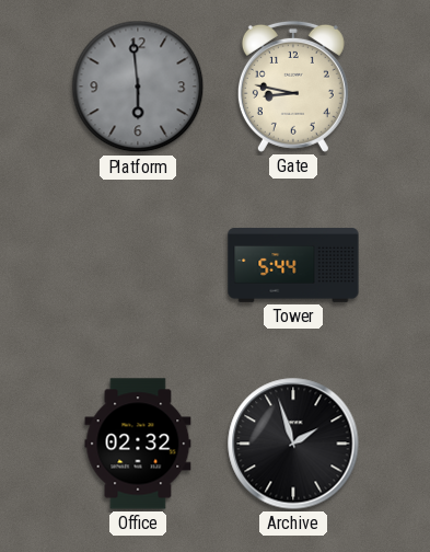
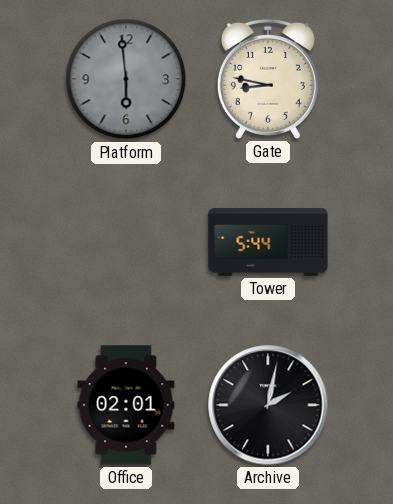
Office: 02:32 -> 02:01
Archive: 1:57 -> 2:02
